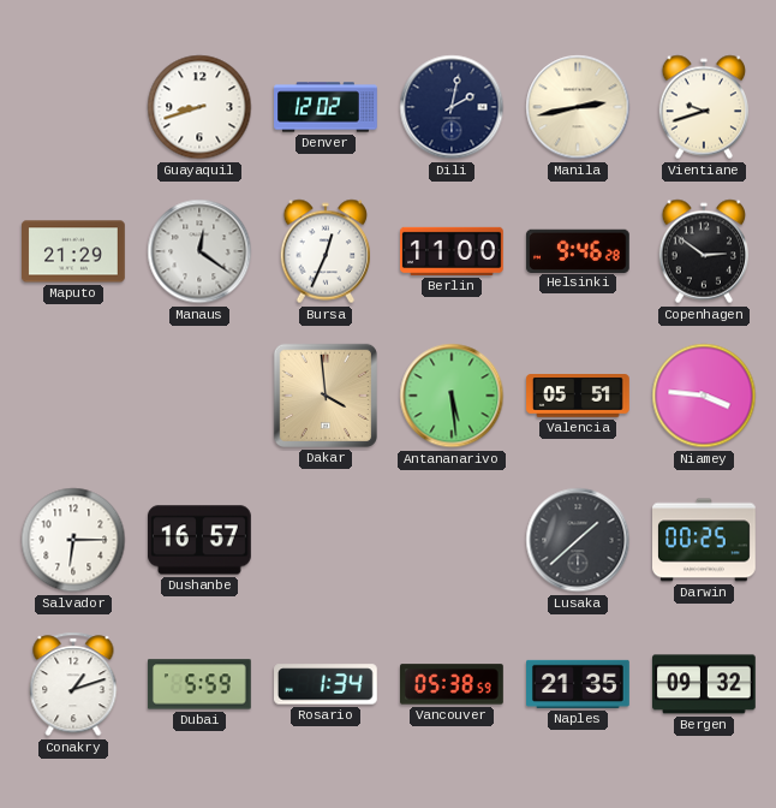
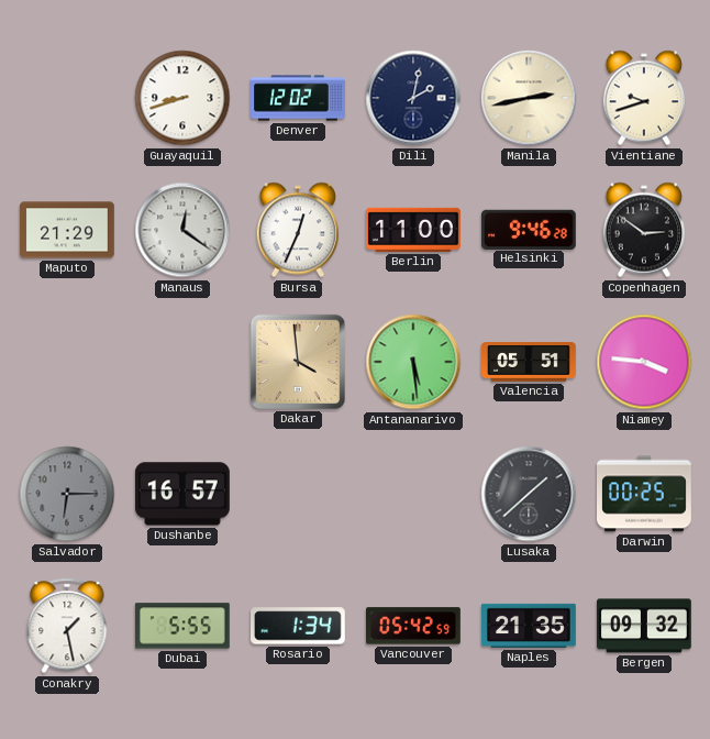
Salvador dial: white -> grey
Conakry: 1:12 -> 1:28
Dubai: 5:59 -> 5:55
Vancouver: 05:38 -> 05:42
